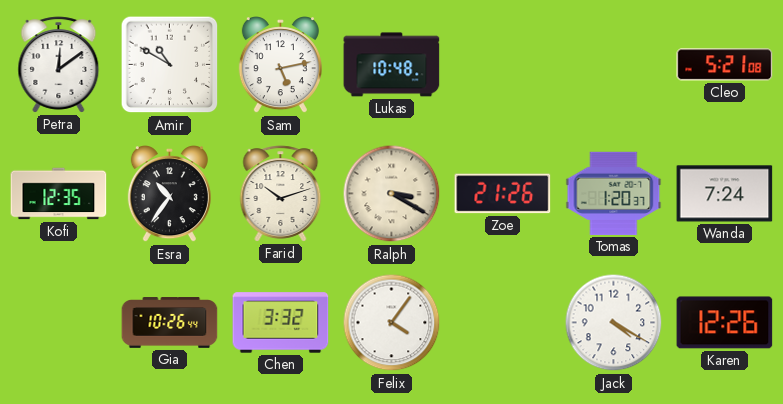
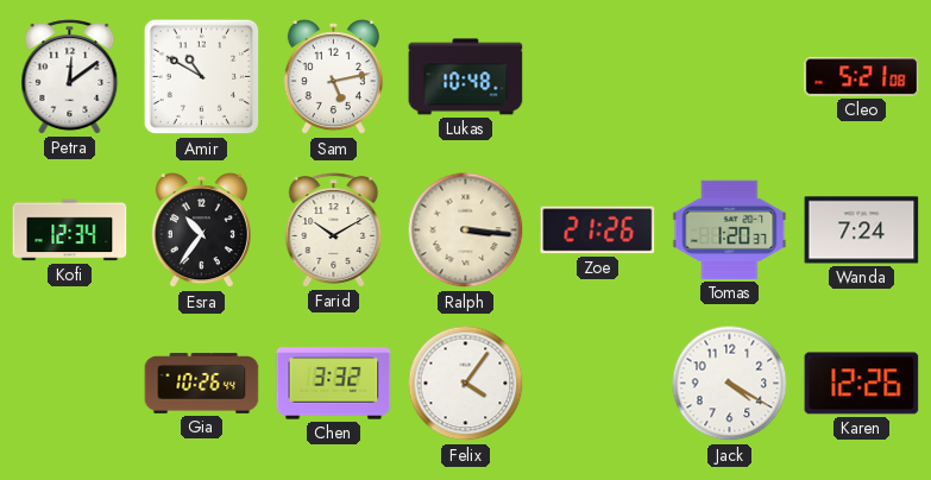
Kofi: 12:35 -> 12:34
Farid: 10:12 -> 10:10
Ralph: 3:20 -> 3:16
